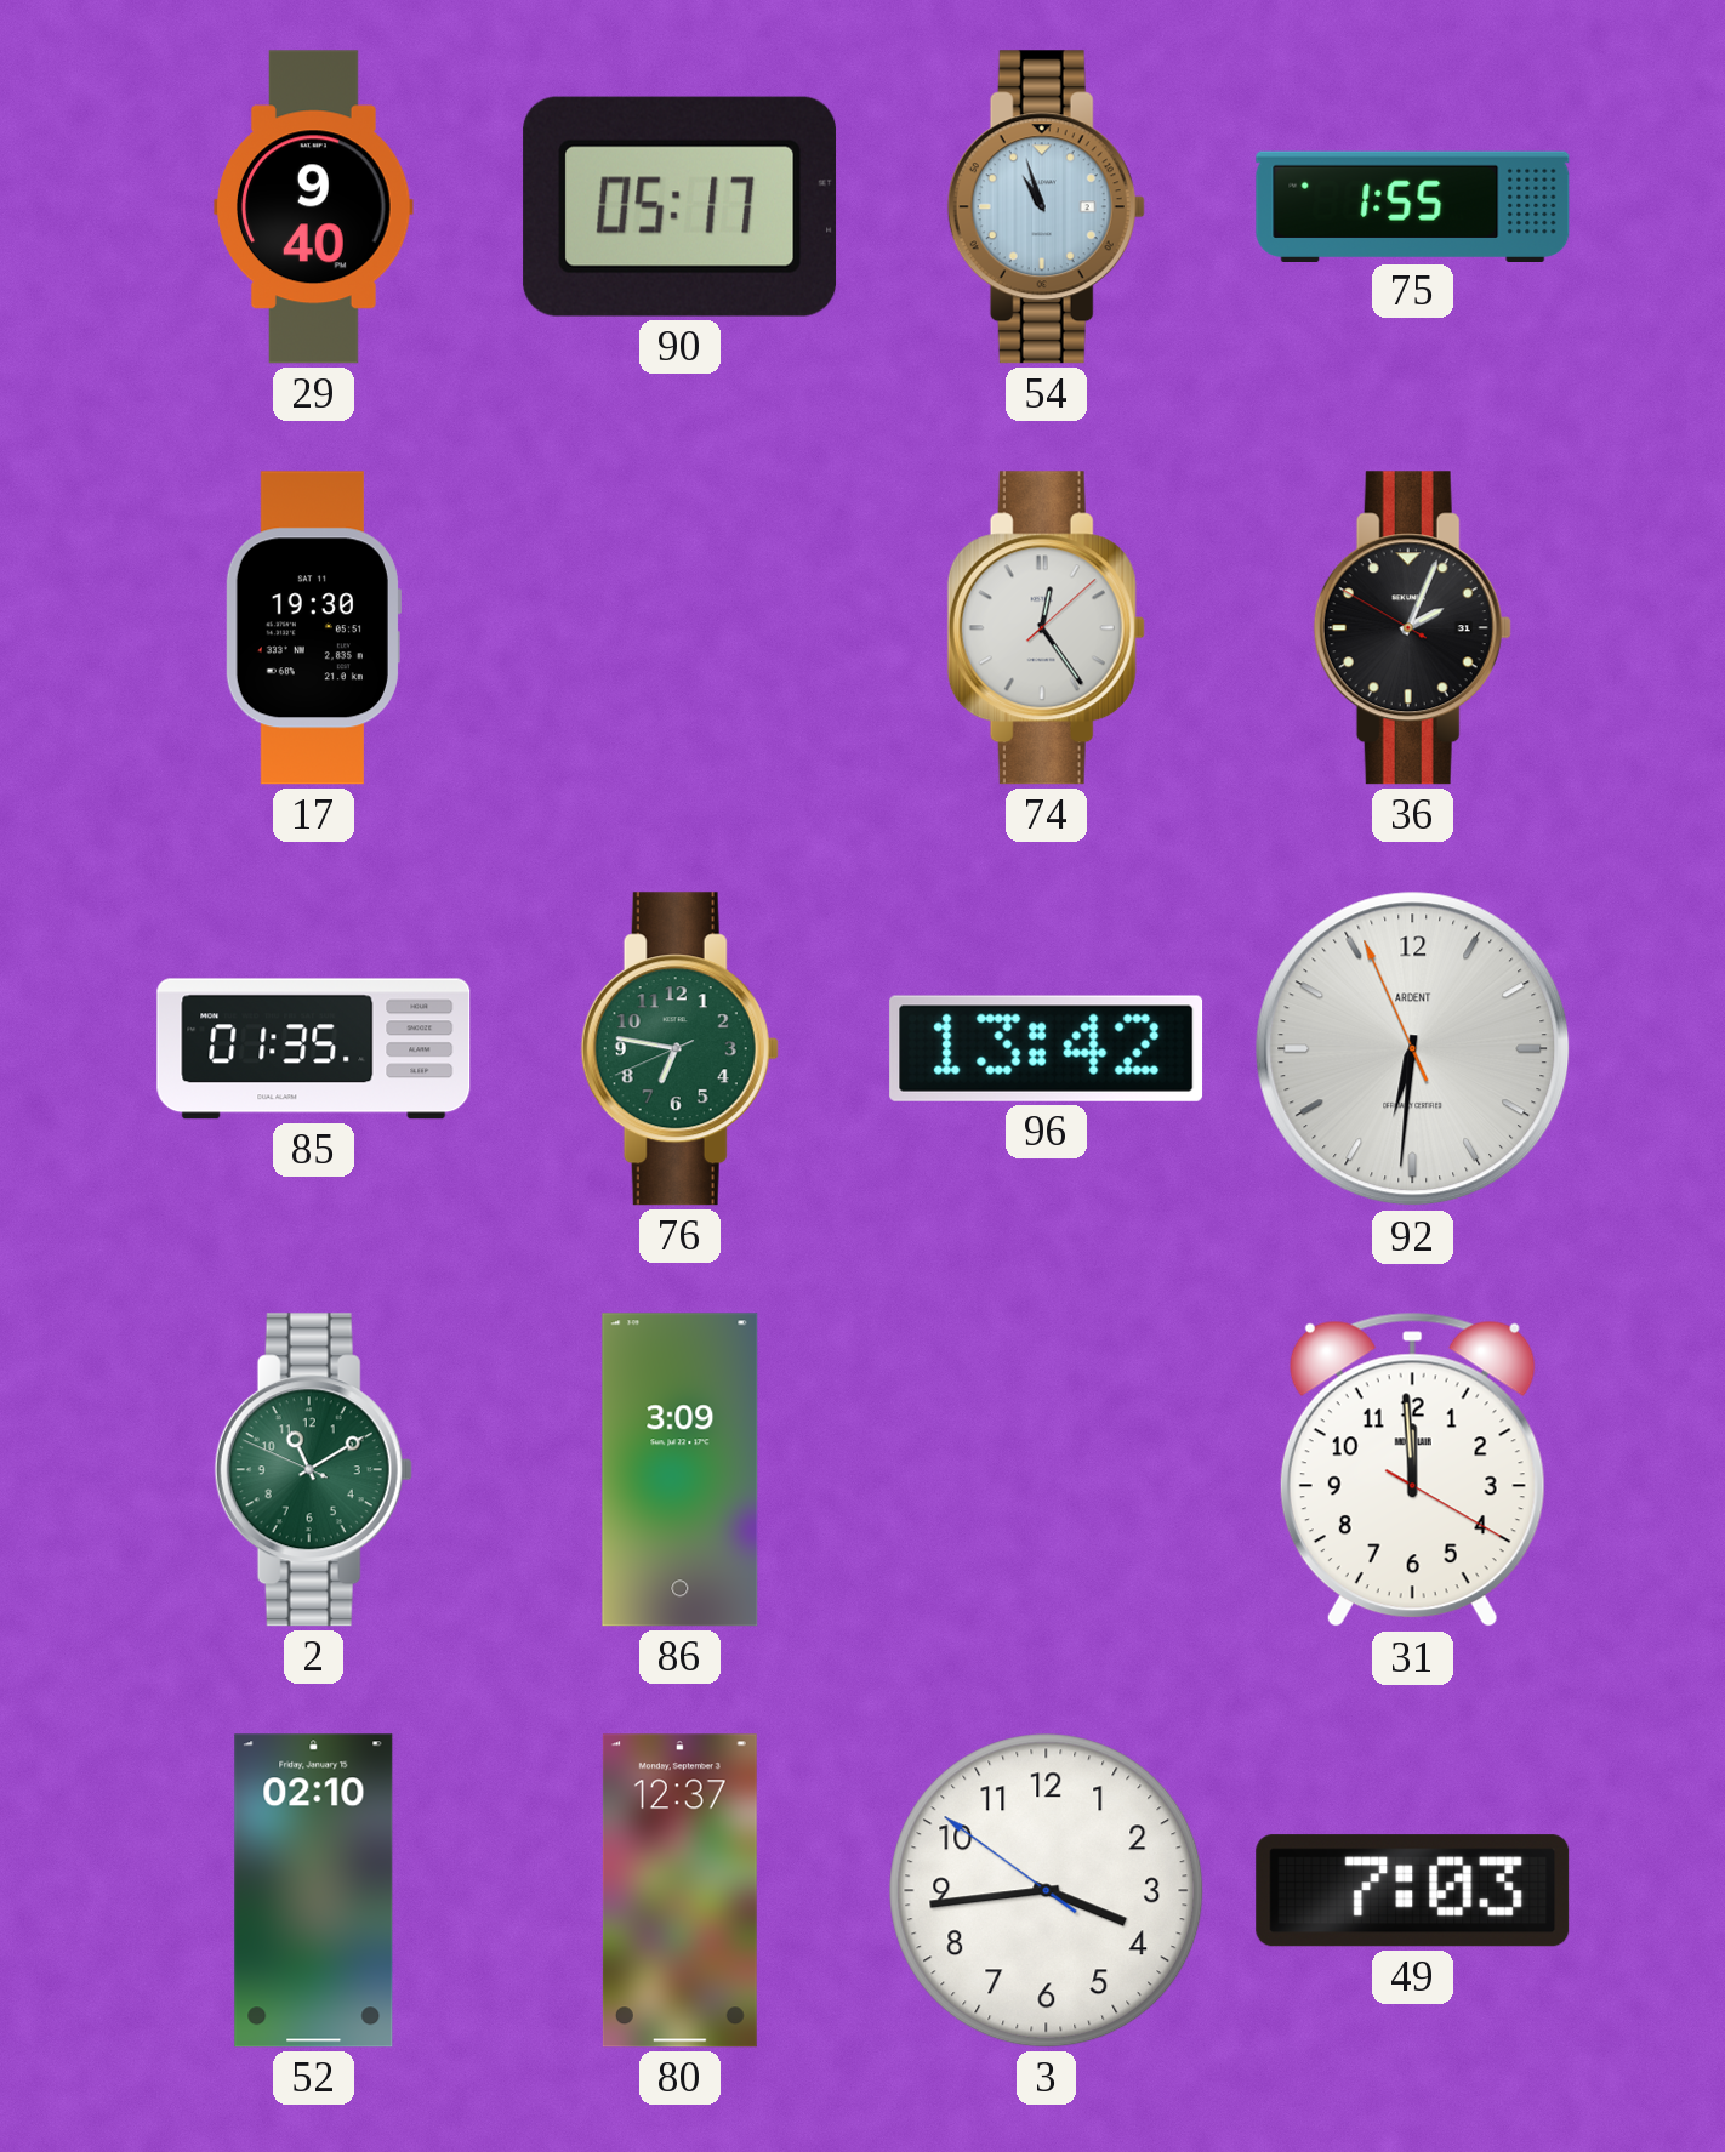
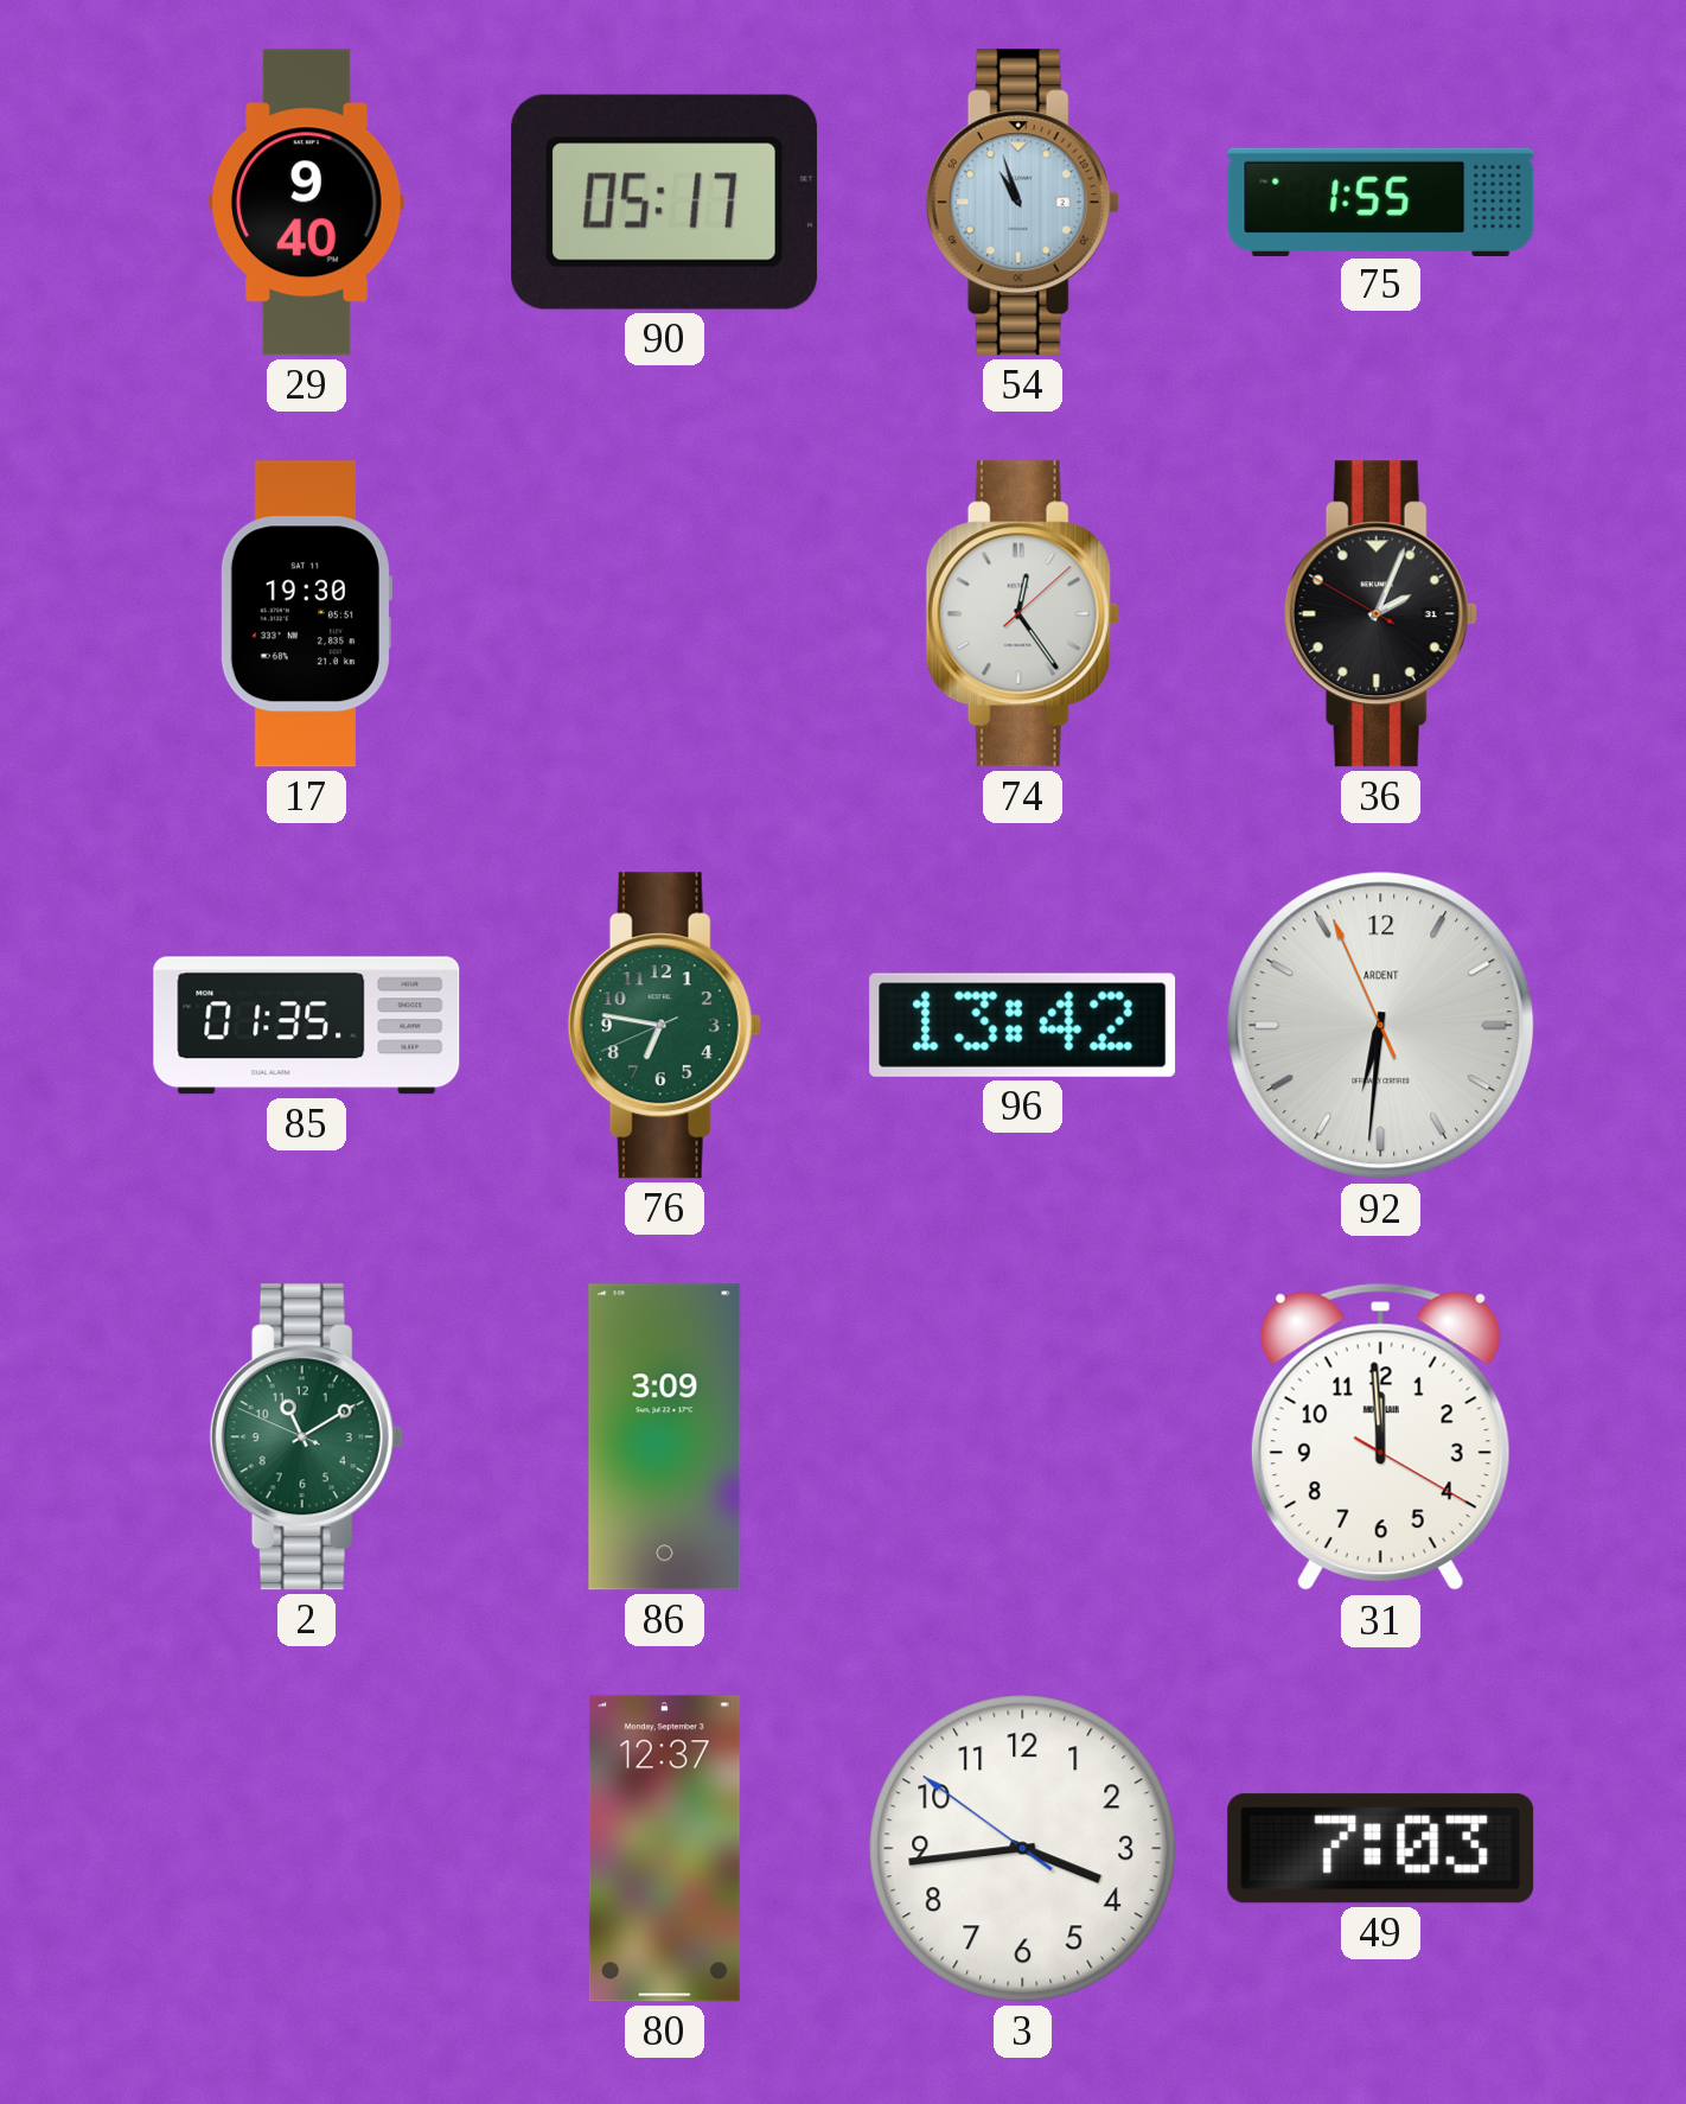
52: 02:10 -> none
